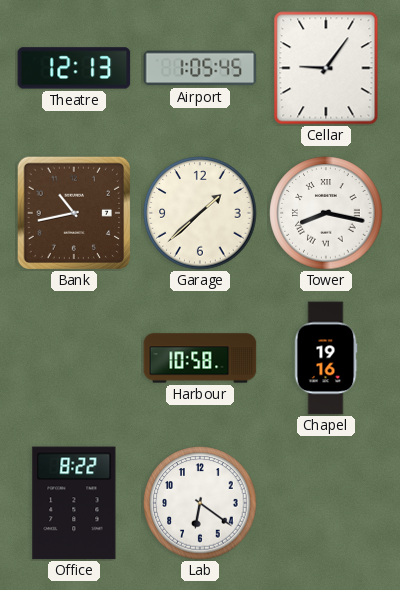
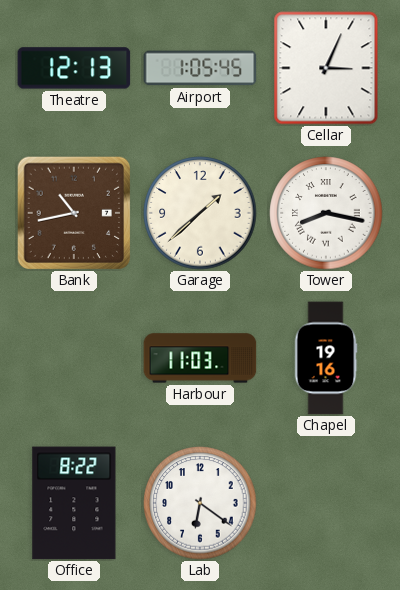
Cellar: 9:06 -> 3:04
Harbour: 10:58 -> 11:03
